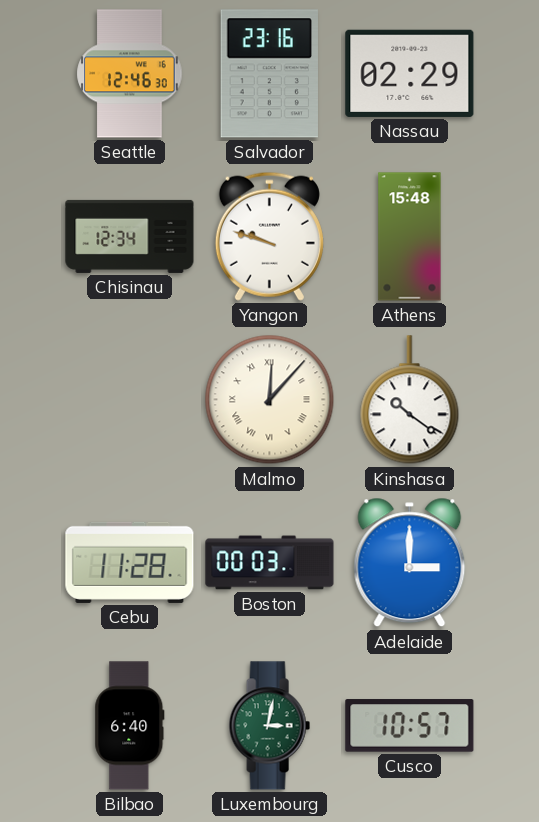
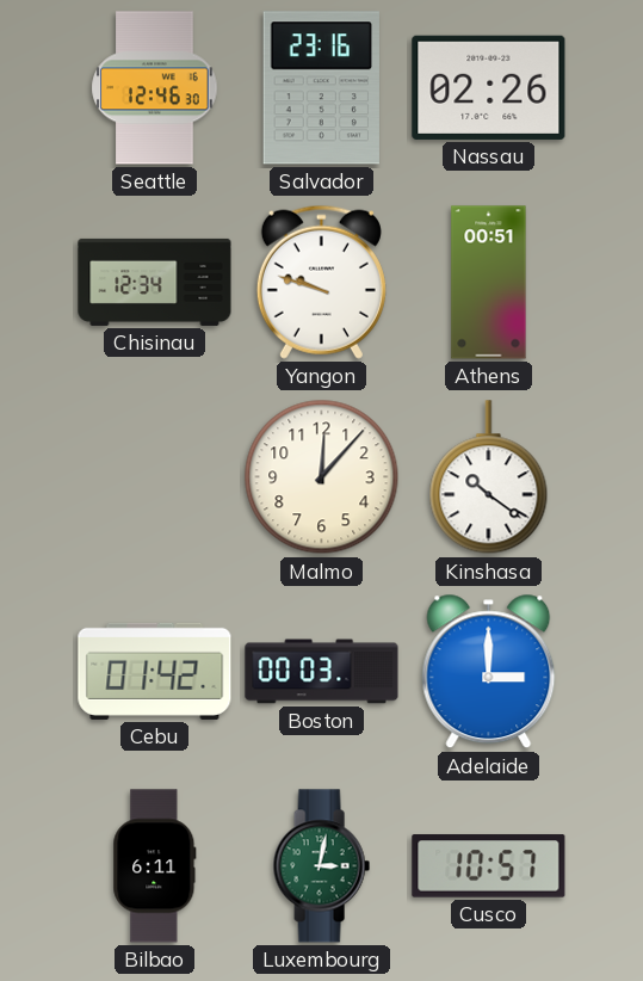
Nassau: 02:29 -> 02:26
Athens: 15:48 -> 00:51
Malmo numerals: Roman -> Arabic
Cebu: 11:28 -> 01:42
Bilbao: 6:40 -> 6:11
